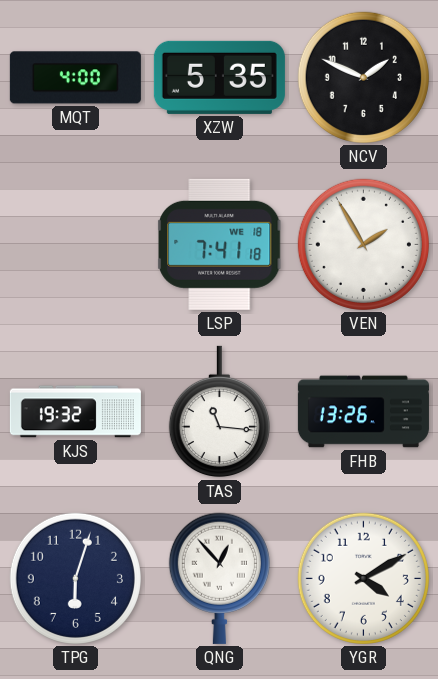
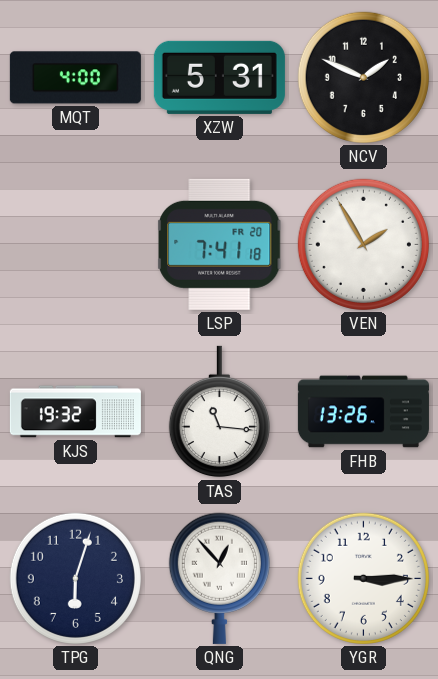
XZW: 5:35 -> 5:31
LSP date: WE 18 -> FR 20
YGR: 4:10 -> 3:15
